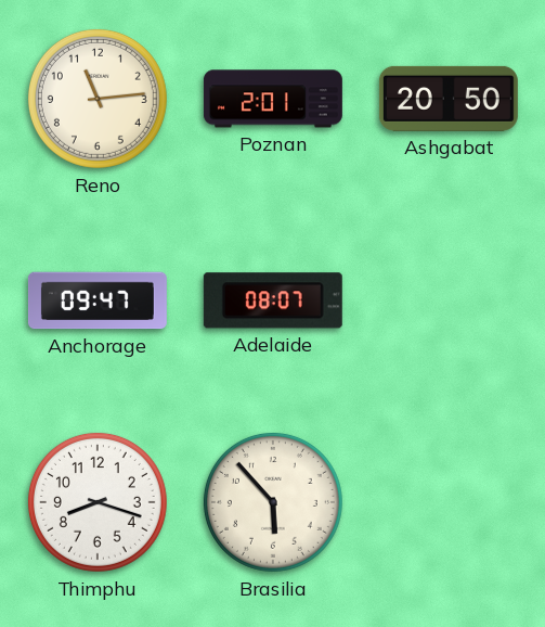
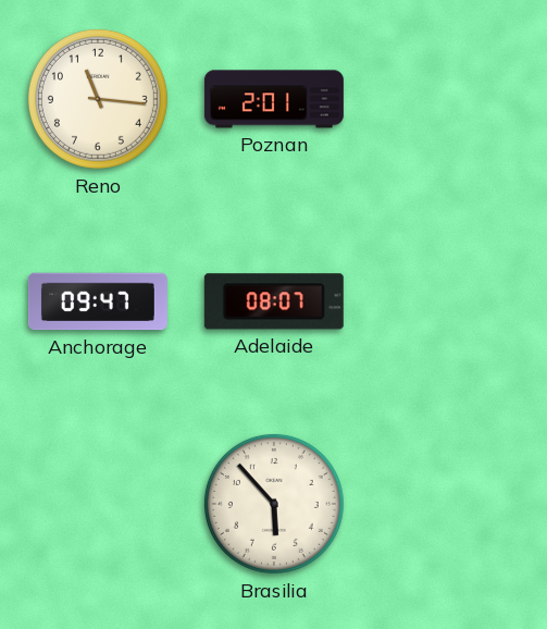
Reno: 11:14 -> 11:16
Ashgabat: 20:50 -> none
Thimphu: 8:18 -> none
